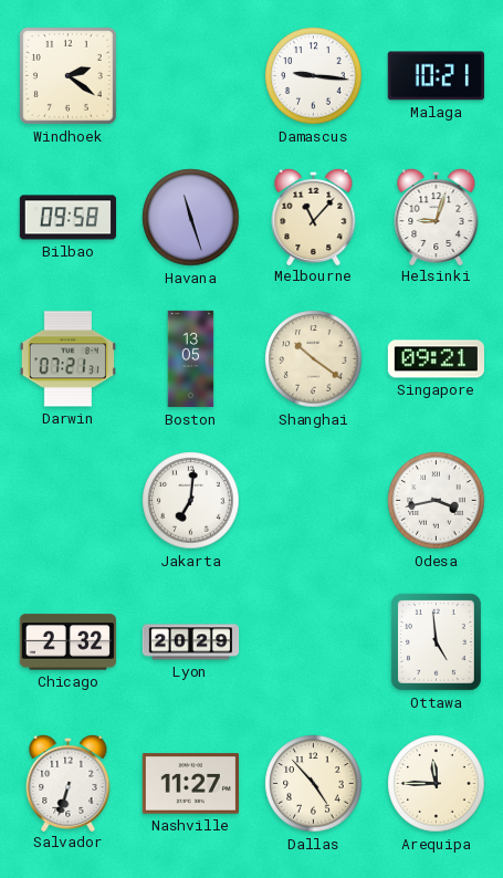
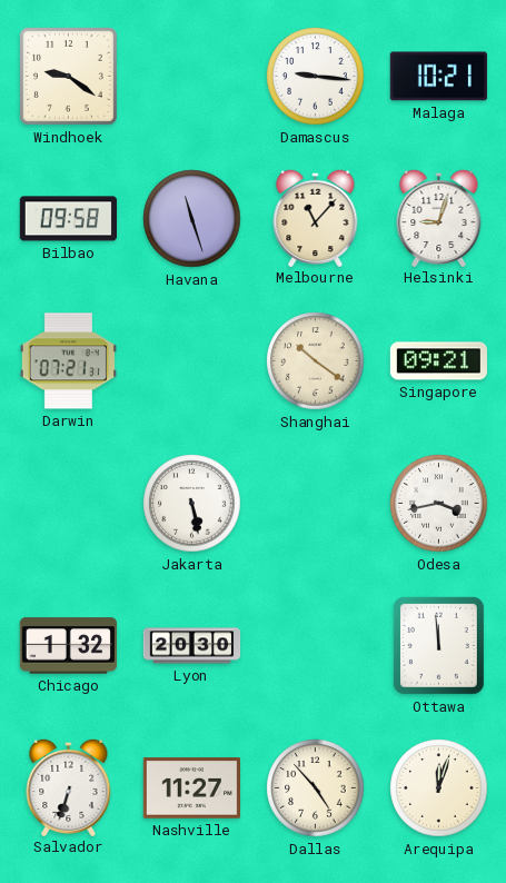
Windhoek: 2:21 -> 9:21
Boston: 13:05 -> none
Jakarta: 7:01 -> 5:28
Chicago: 2:32 -> 1:32
Lyon: 20:29 -> 20:30
Ottawa: 4:59 -> 11:59
Arequipa: 11:45 -> 12:03
